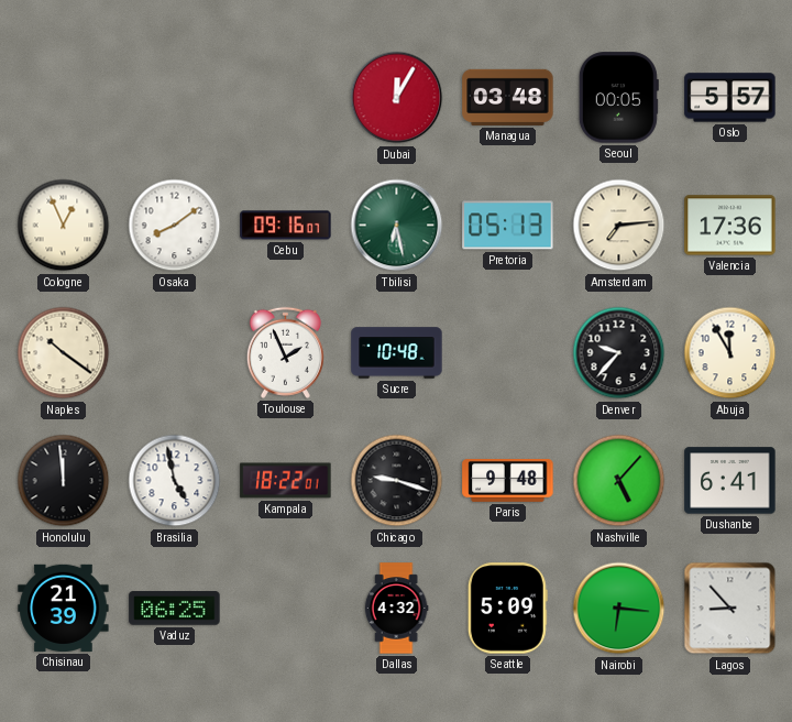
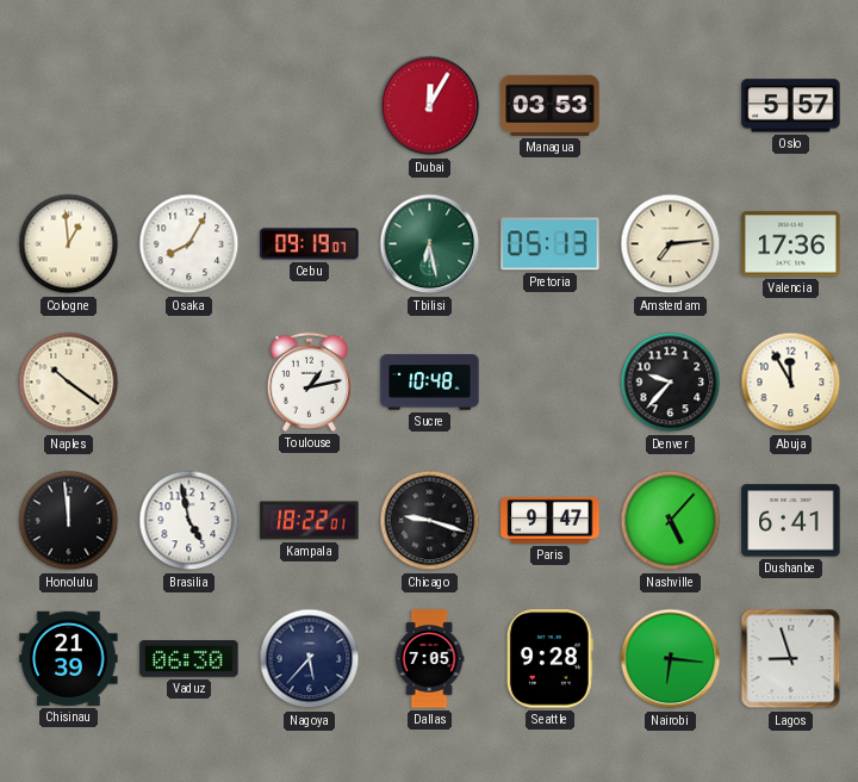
Managua: 03:48 -> 03:53
Seoul: 00:05 -> none
Cologne: 12:56 -> 12:59
Osaka: 8:09 -> 8:05
Cebu: 09:16 -> 09:19
Toulouse: 1:56 -> 1:13
Paris: 9:48 -> 9:47
Vaduz: 06:25 -> 06:30
Nagoya: none -> 5:37
Dallas: 4:32 -> 7:05
Seattle: 5:09 -> 9:28
Lagos: 8:53 -> 8:57
